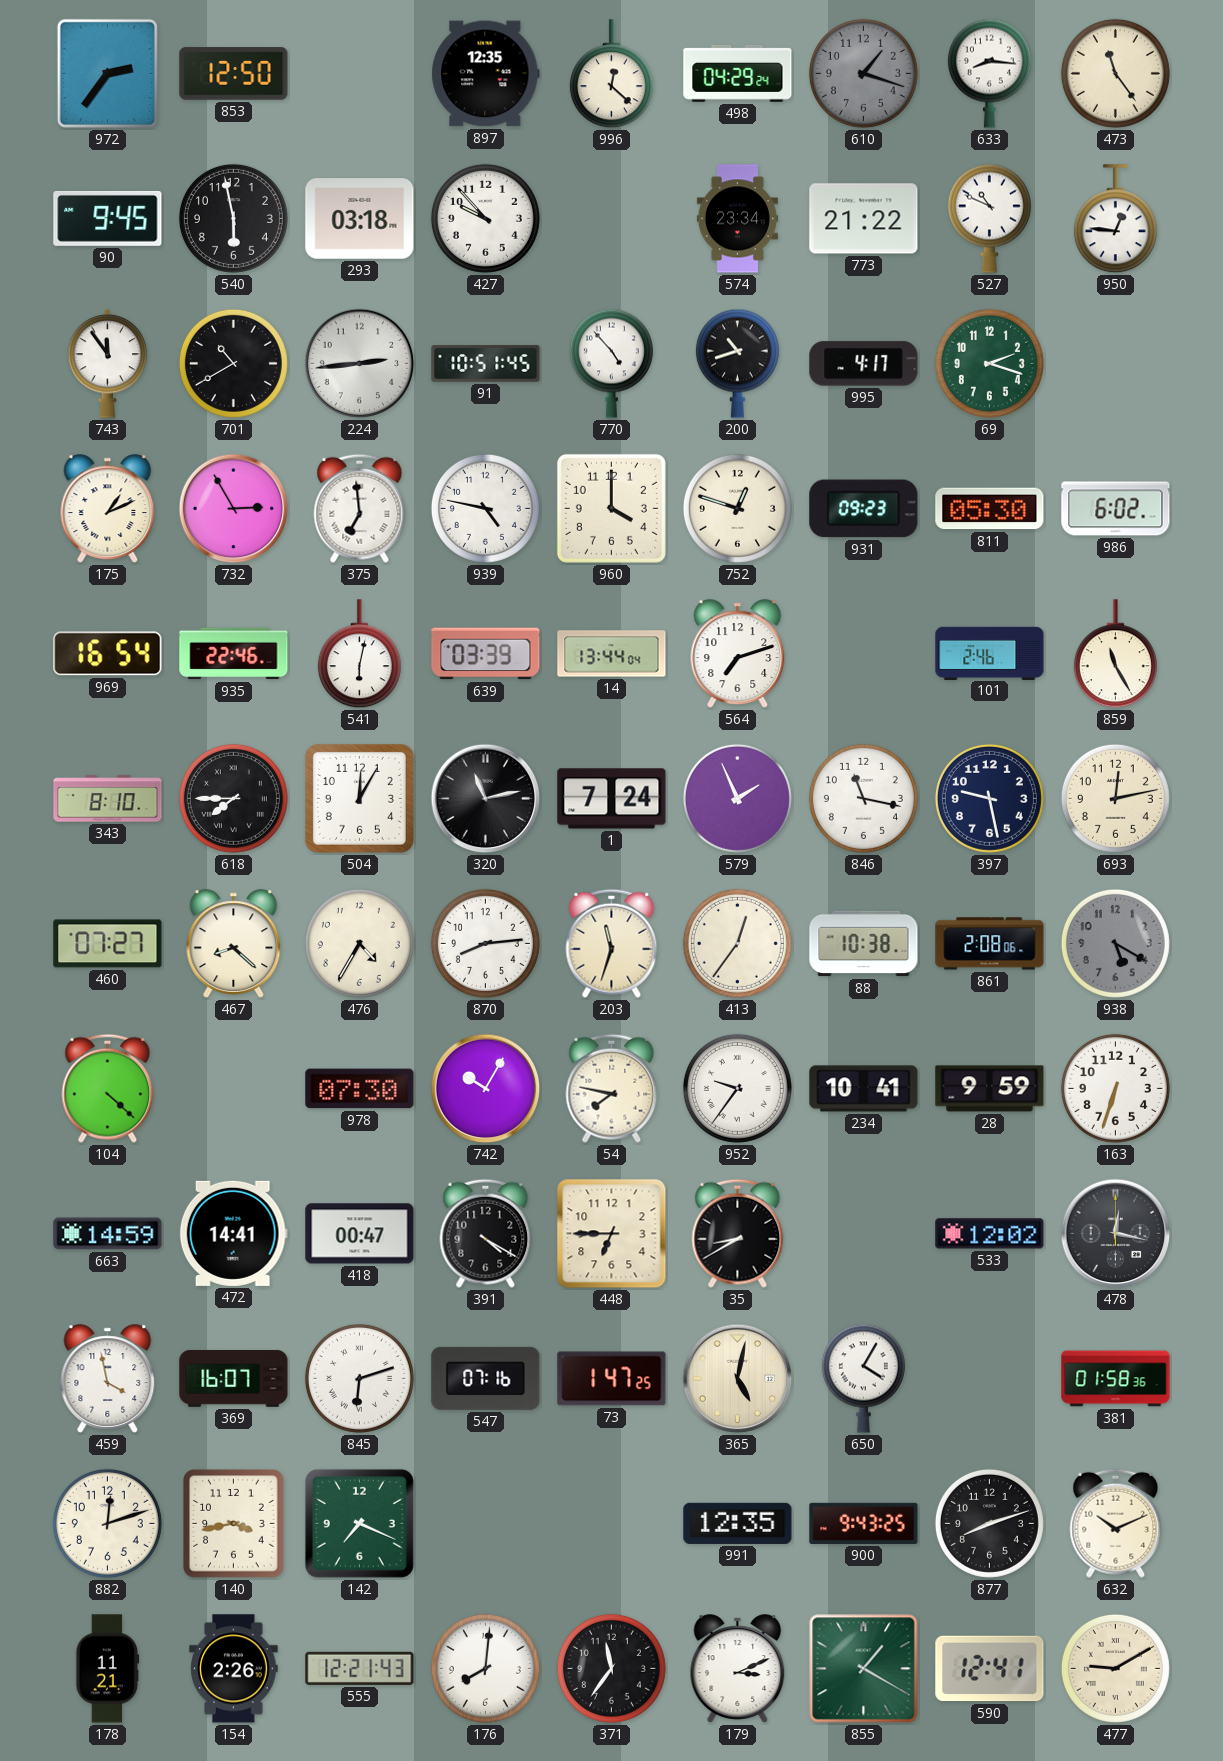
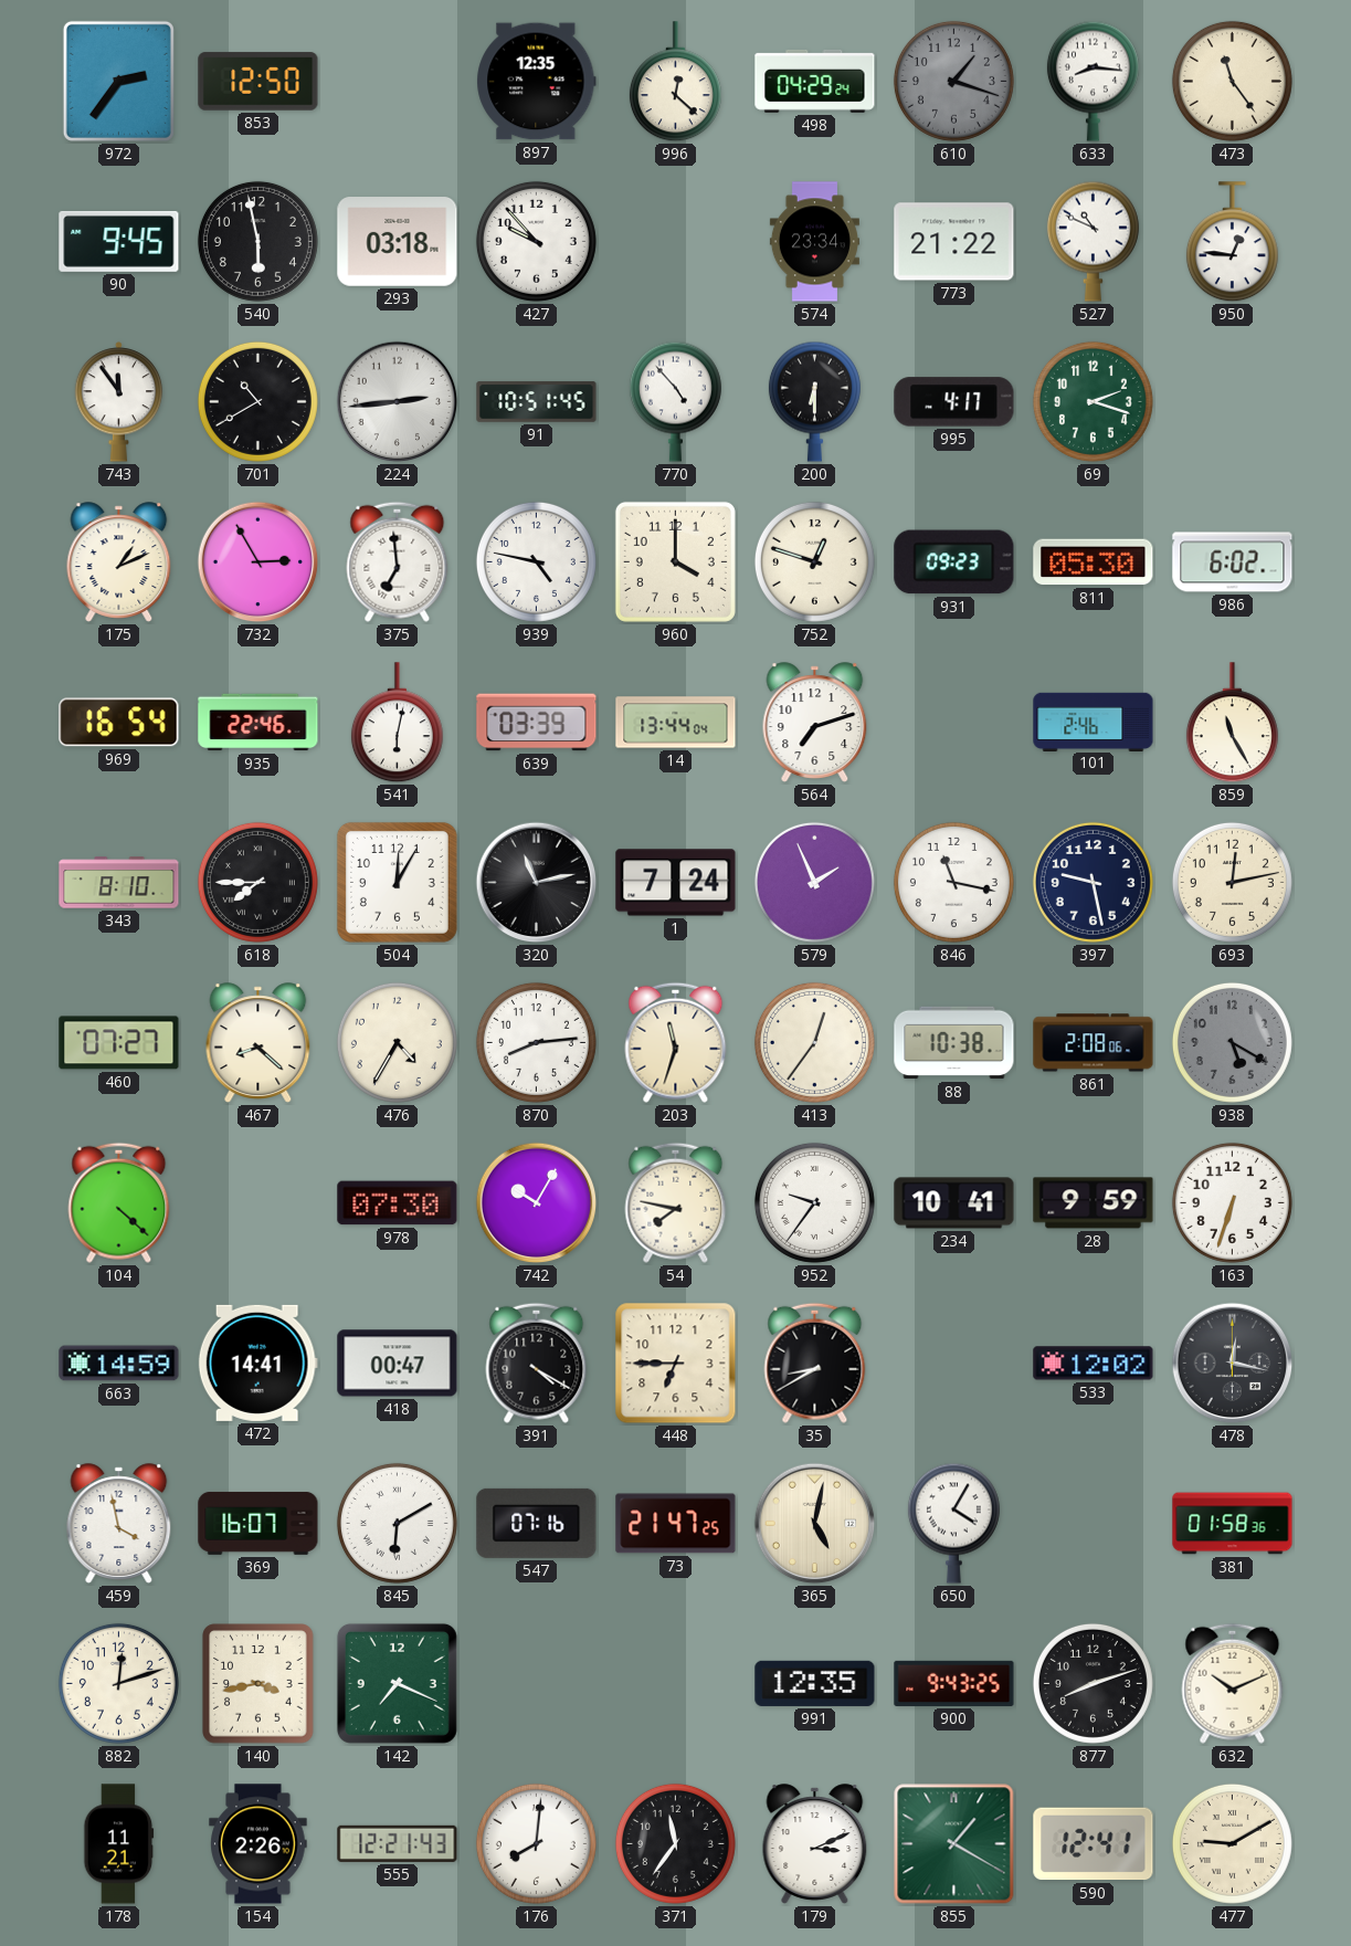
200: 10:42 -> 6:30
845: 6:12 -> 6:10
73: 1:47 -> 21:47
